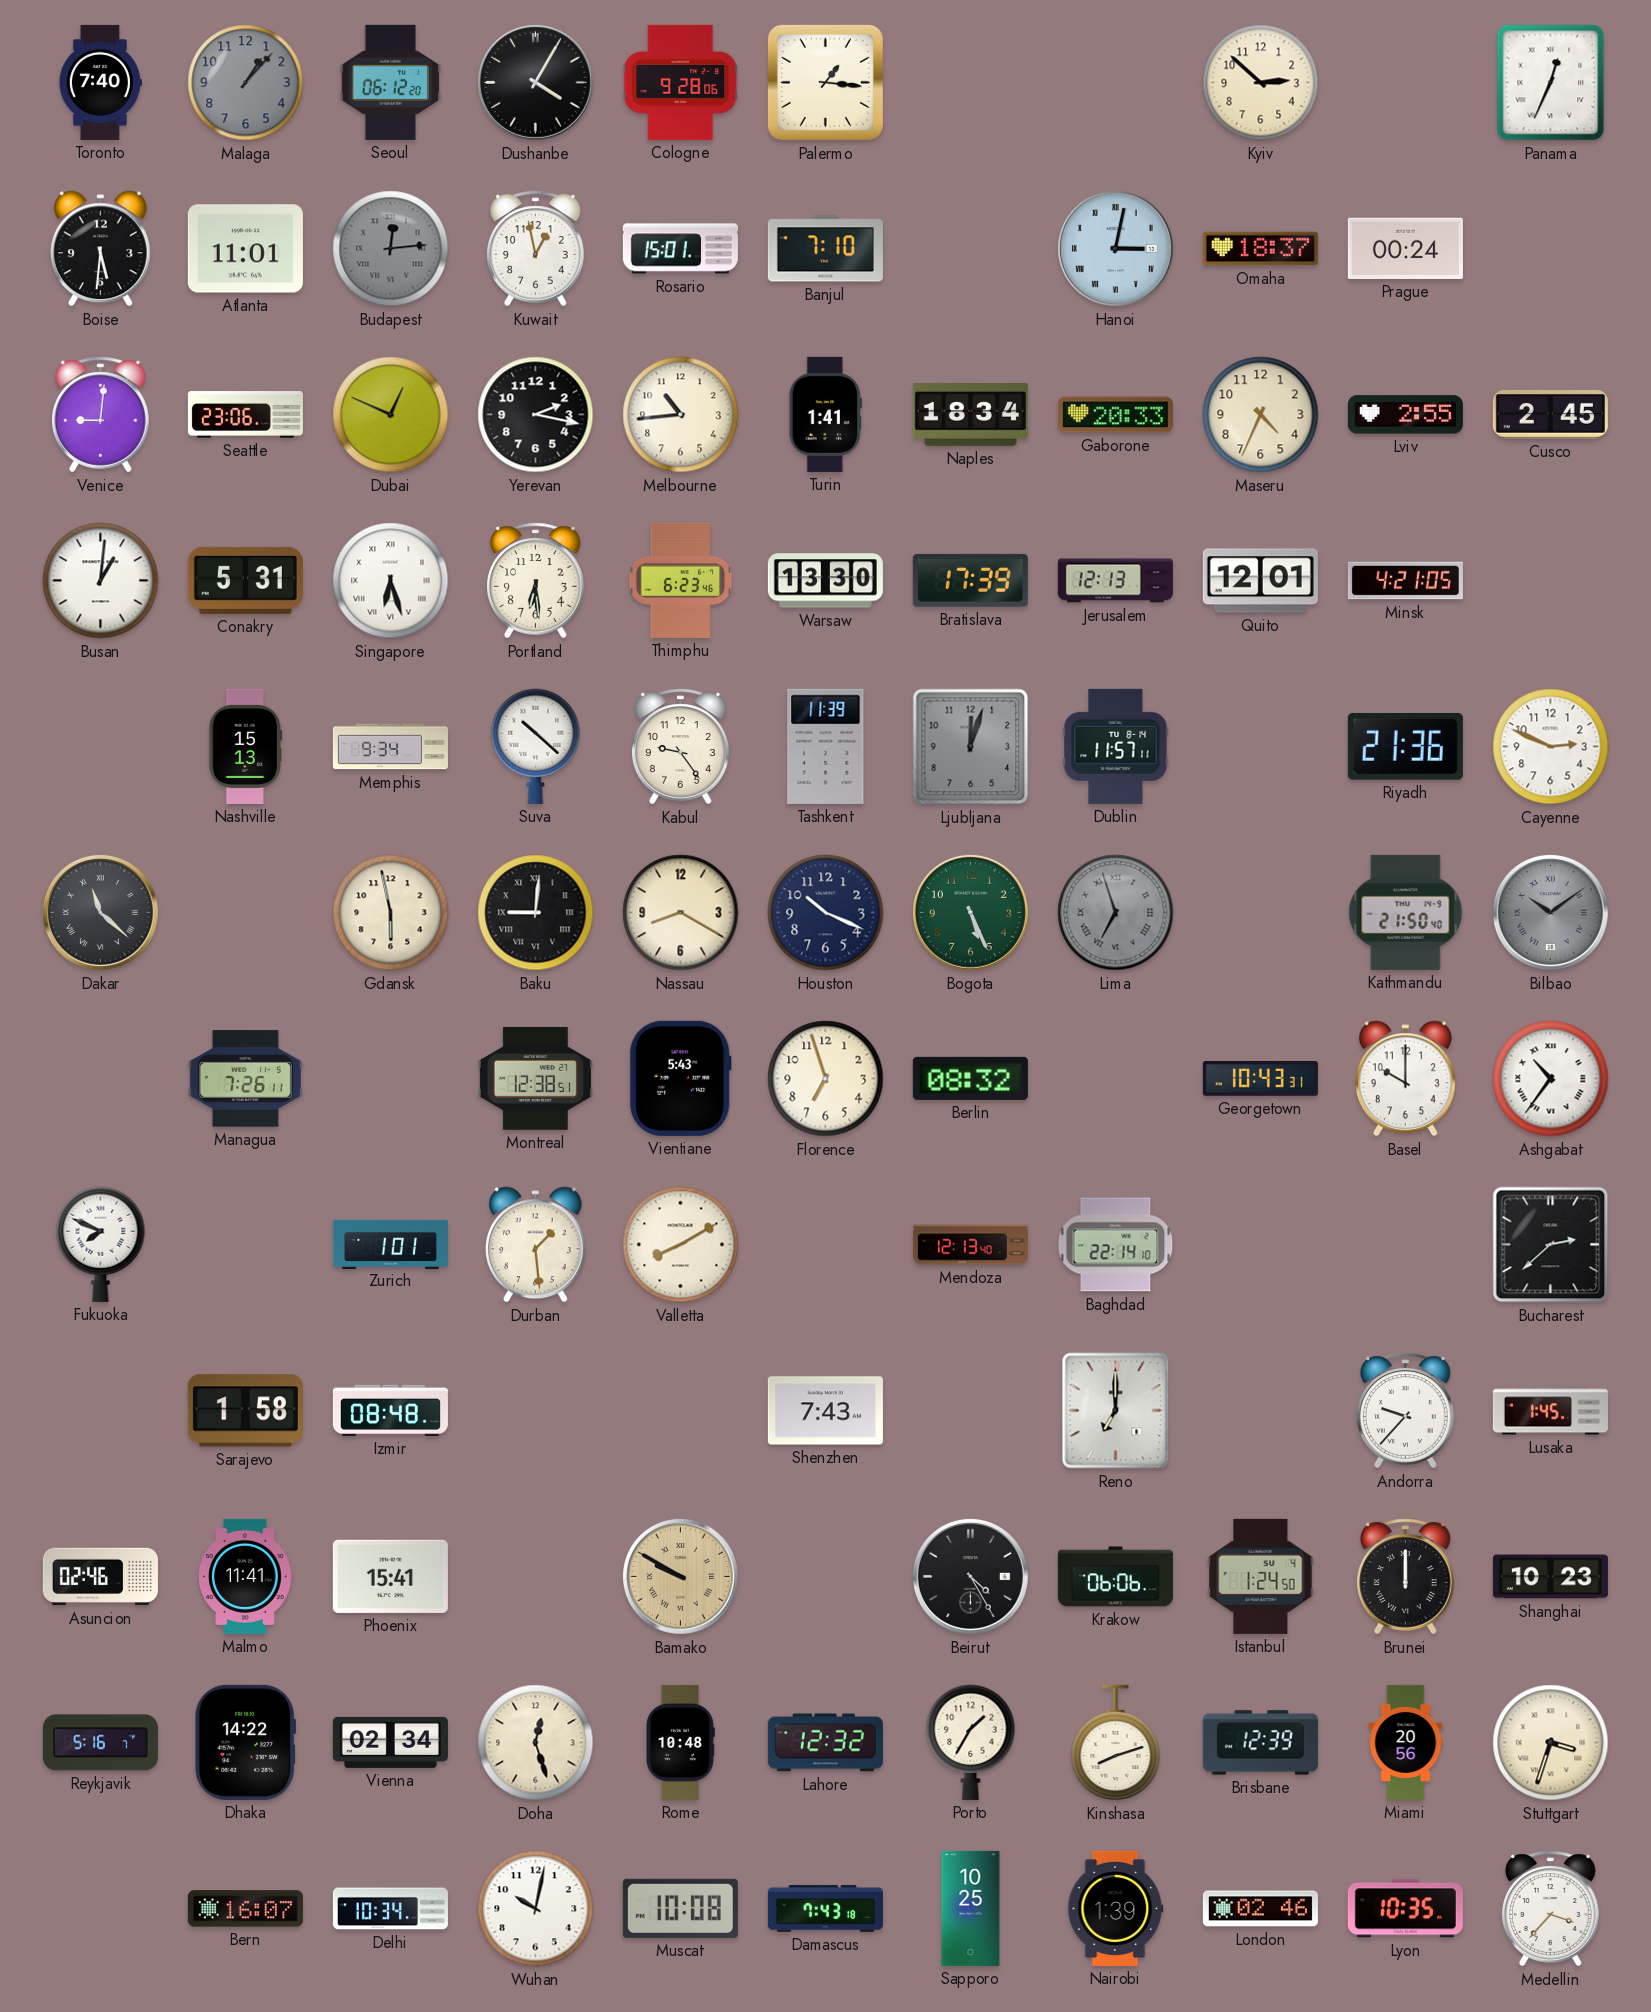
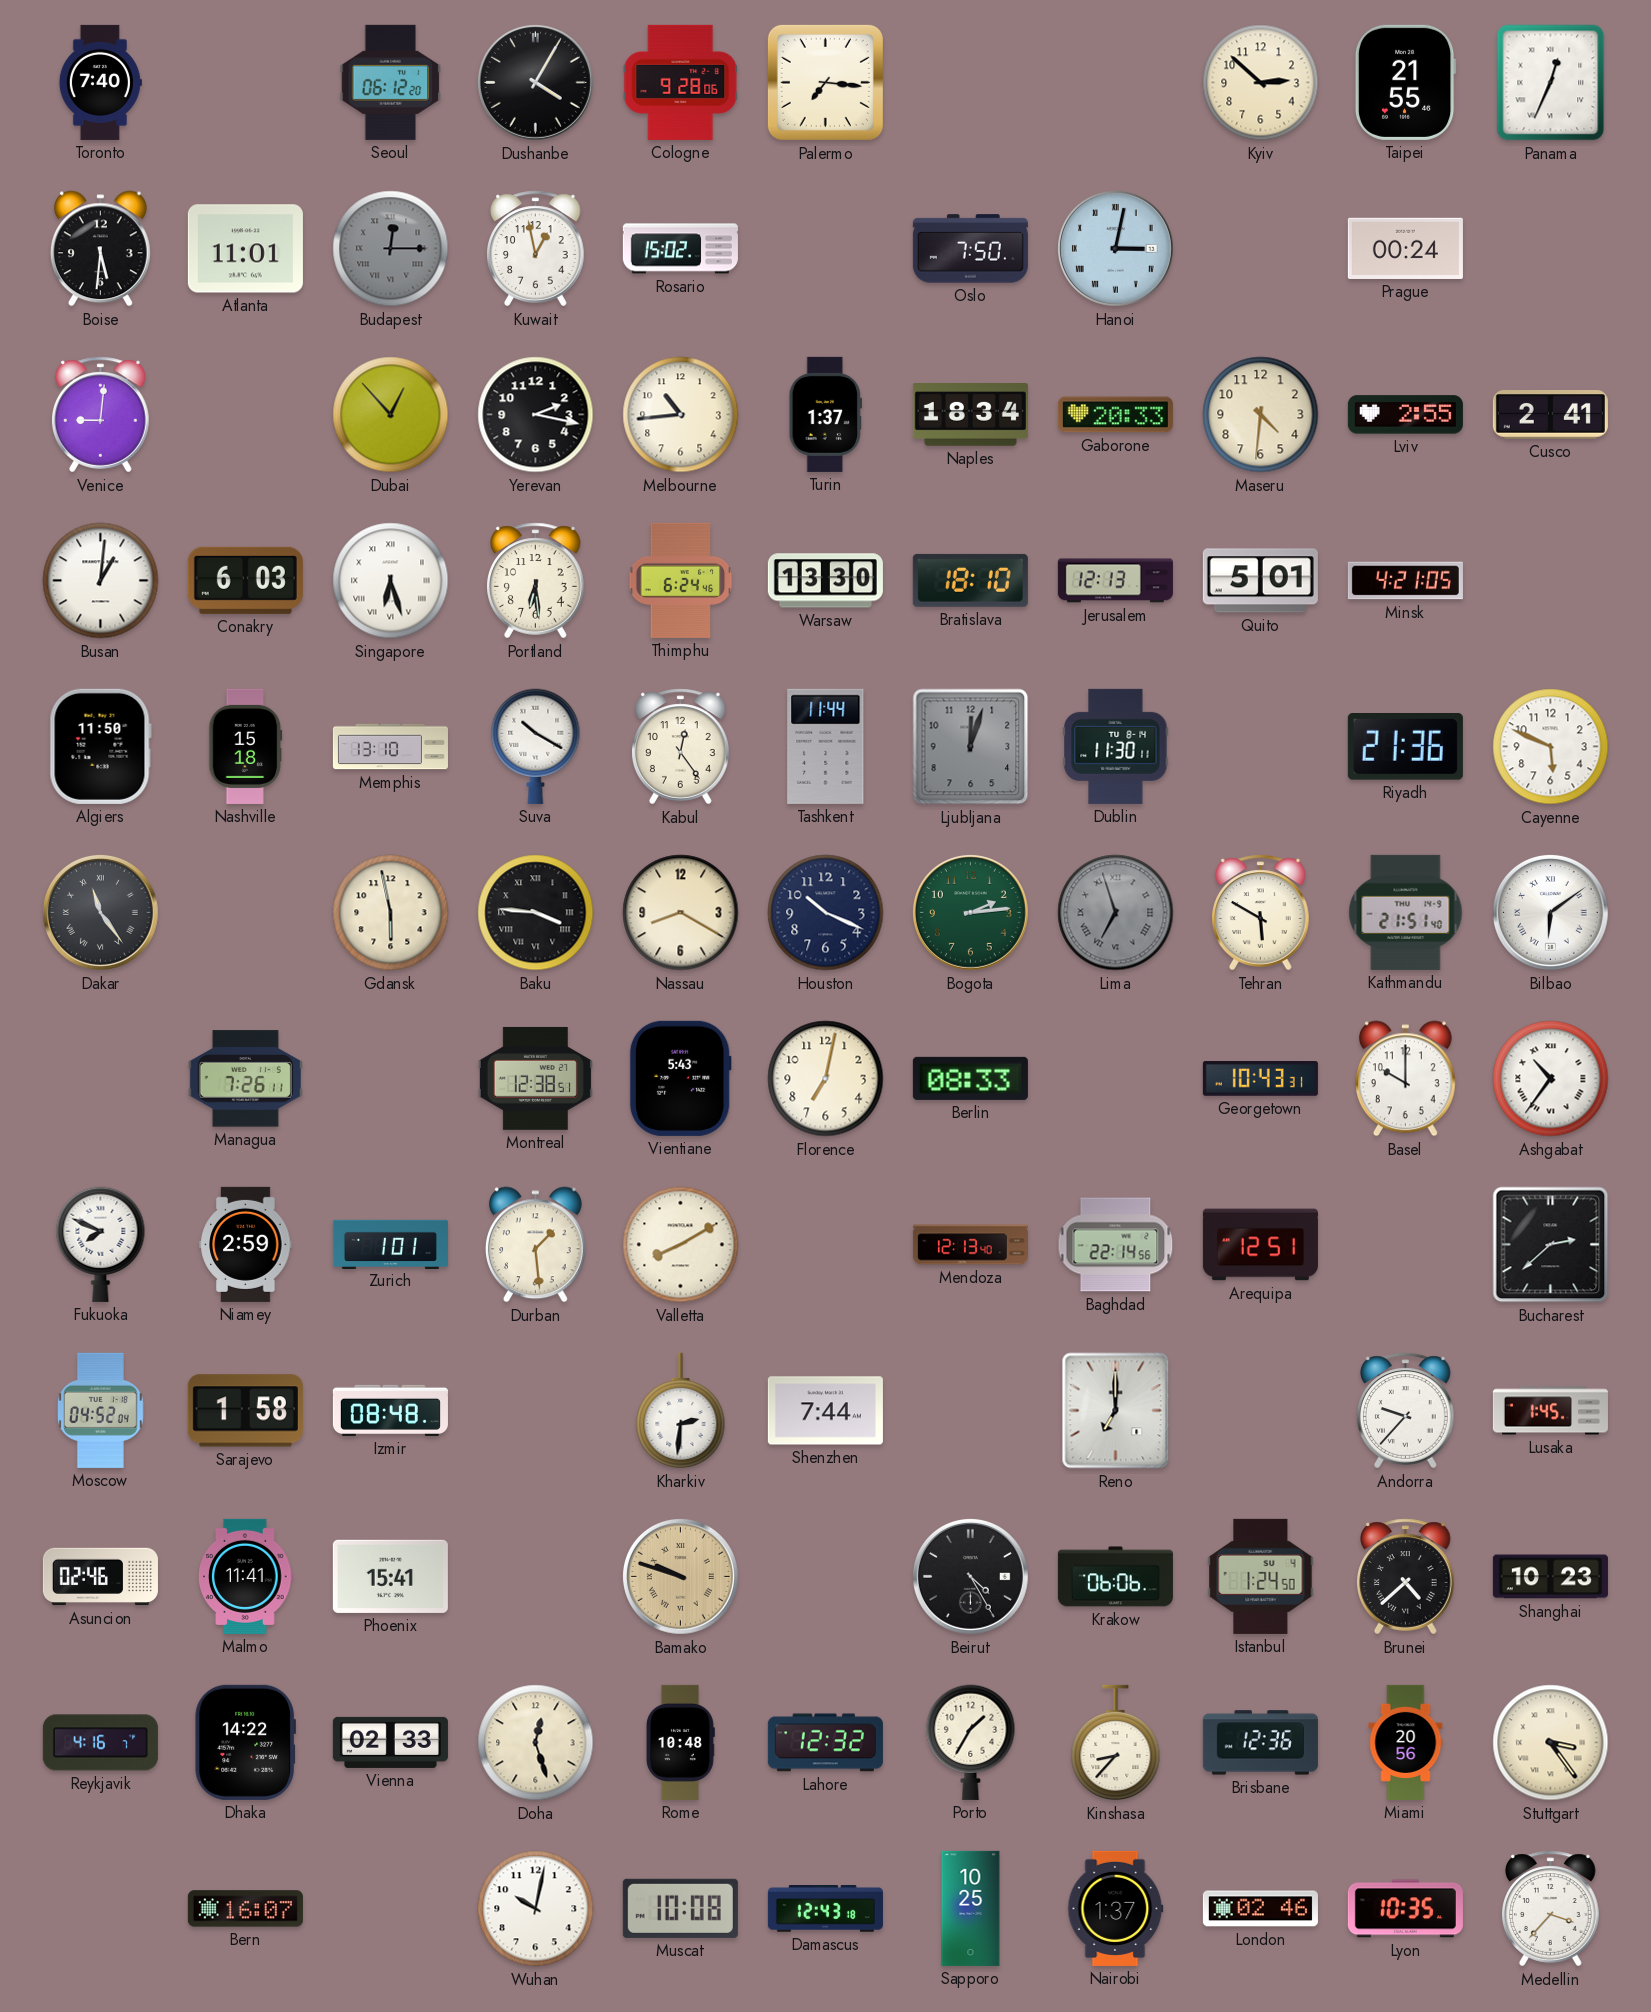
Malaga: 1:07 -> none
Palermo: 1:16 -> 7:16
Taipei: none -> 21:55
Budapest: 12:14 -> 12:15
Rosario: 15:01 -> 15:02
Banjul: 7:10 -> none
Oslo: none -> 7:50
Omaha: 18:37 -> none
Seattle: 23:06 -> none
Dubai: 12:49 -> 12:53
Turin: 1:41 -> 1:37
Maseru: 4:34 -> 4:31
Cusco: 2:45 -> 2:41
Conakry: 5:31 -> 6:03
Thimphu: 6:23 -> 6:24
Bratislava: 17:39 -> 18:10
Quito: 12:01 -> 5:01
Algiers: none -> 11:50
Nashville: 15:13 -> 15:18
Memphis: 9:34 -> 13:10
Suva: 10:22 -> 10:20
Kabul: 9:24 -> 12:24
Tashkent: 11:39 -> 11:44
Dublin: 11:57 -> 11:30
Cayenne: 2:49 -> 5:49
Dakar: 11:22 -> 11:24
Baku: 9:01 -> 3:46
Bogota: 5:26 -> 2:14
Tehran: none -> 5:50
Kathmandu: 21:50 -> 21:51
Bilbao: 10:09 -> 6:09
Bilbao dial: grey -> white
Florence: 6:57 -> 7:02
Berlin: 08:32 -> 08:33
Niamey: none -> 2:59
Baghdad: 22:14:10 -> 22:14:56
Arequipa: none -> 12:51
Moscow: none -> 04:52
Kharkiv: none -> 2:31
Shenzhen: 7:43 -> 7:44
Bamako: 9:50 -> 9:48
Brunei: 12:00 -> 4:38
Reykjavik: 5:16 -> 4:16
Vienna: 02:34 -> 02:33
Kinshasa: 8:12 -> 8:37
Brisbane: 12:39 -> 12:36
Stuttgart: 3:33 -> 3:24
Delhi: 10:34 -> none
Damascus: 7:43 -> 12:43
Nairobi: 1:39 -> 1:37
